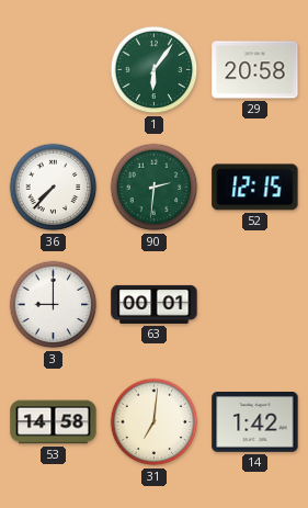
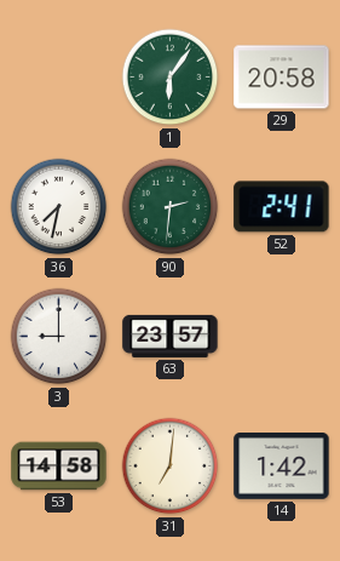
36: 7:37 -> 7:32
52: 12:15 -> 2:41
63: 00:01 -> 23:57
